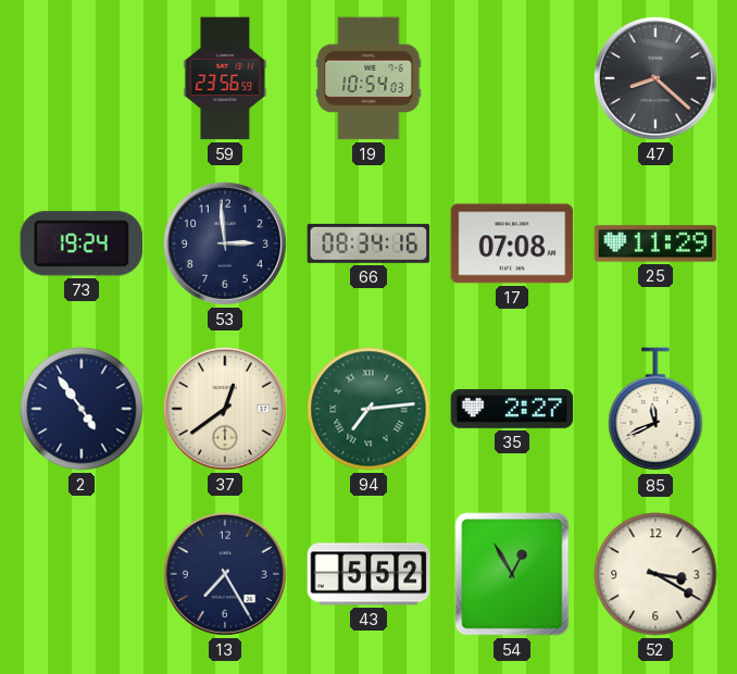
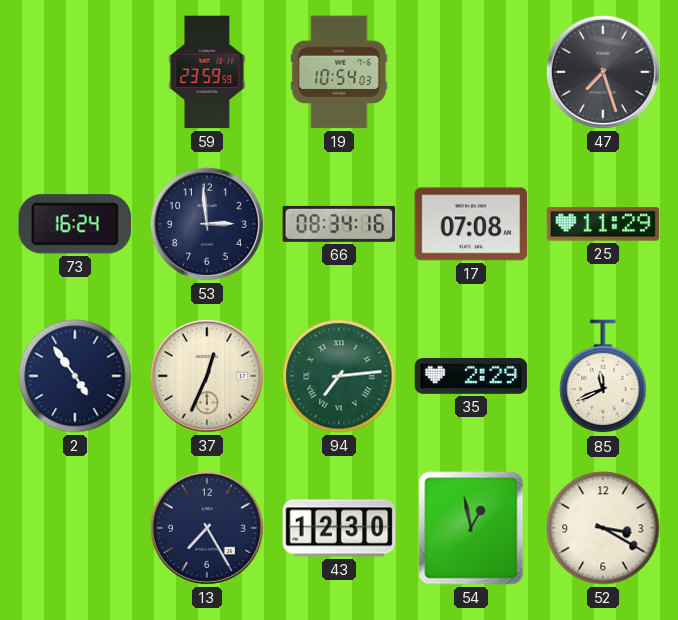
59: 23:56 -> 23:59
47: 8:22 -> 7:27
73: 19:24 -> 16:24
37: 12:39 -> 12:34
35: 2:27 -> 2:29
43: 5:52 -> 12:30
54: 12:55 -> 12:58
